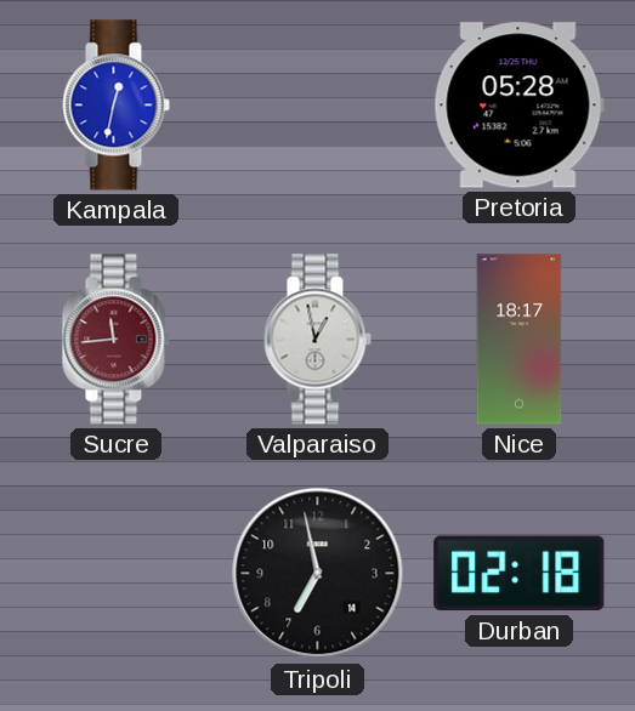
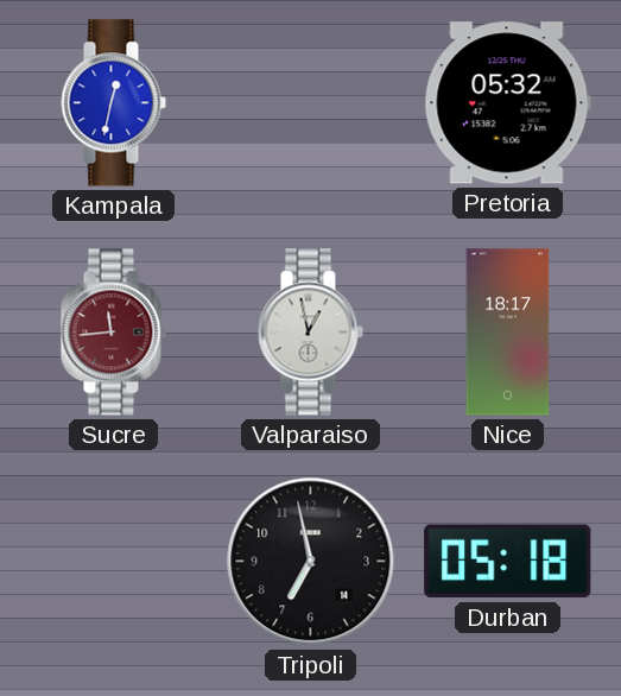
Pretoria: 05:28 -> 05:32
Durban: 02:18 -> 05:18
